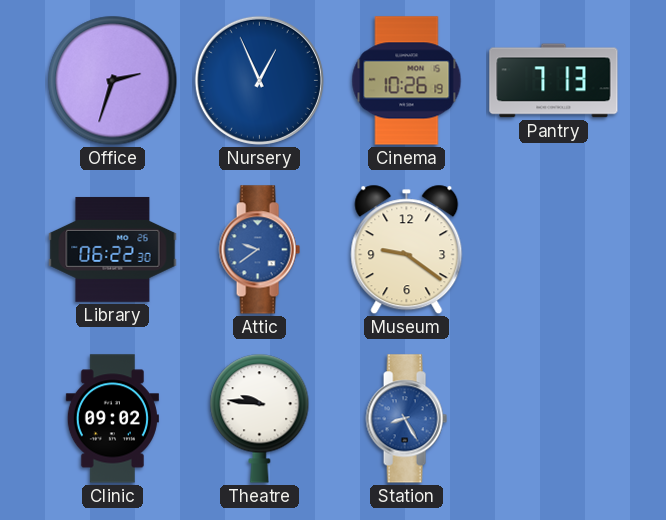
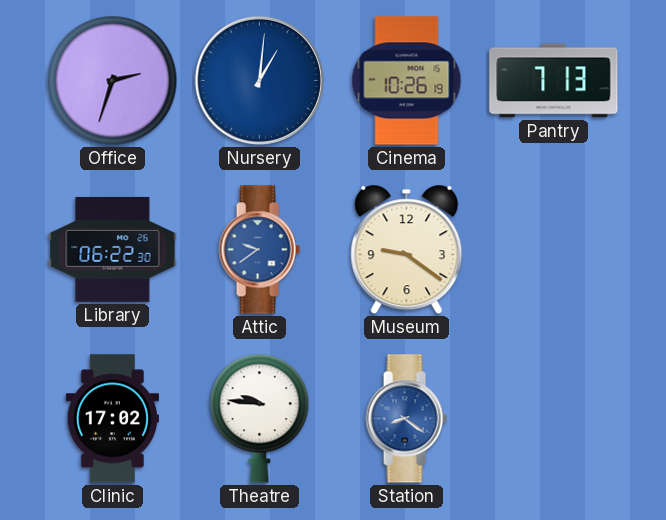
Nursery: 12:56 -> 1:01
Clinic: 09:02 -> 17:02
Station: 8:25 -> 8:21
